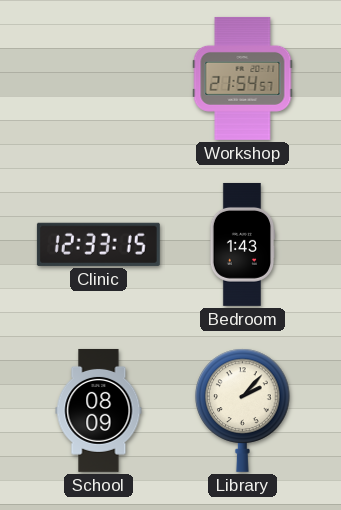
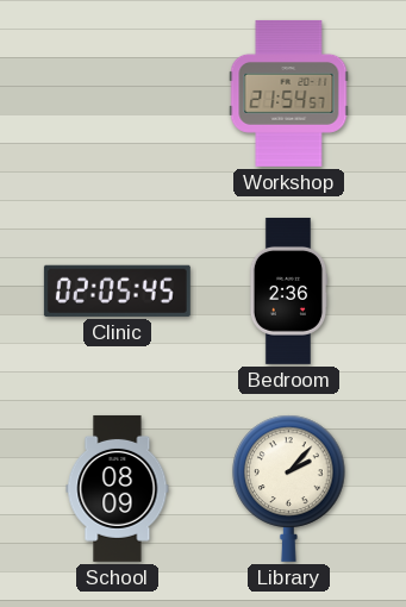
Clinic: 12:33 -> 02:05
Bedroom: 1:43 -> 2:36
